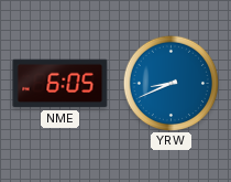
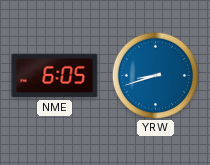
YRW: 8:41 -> 8:42
